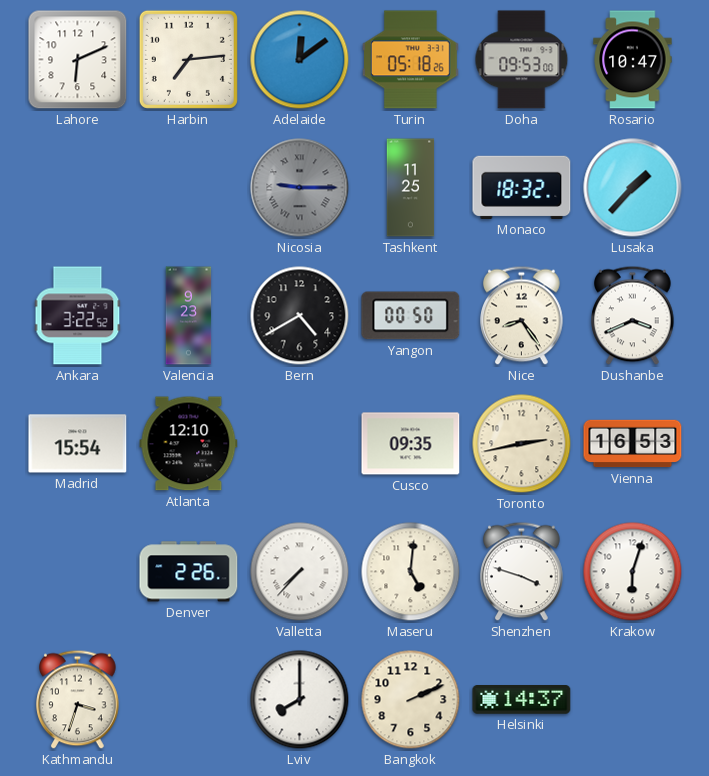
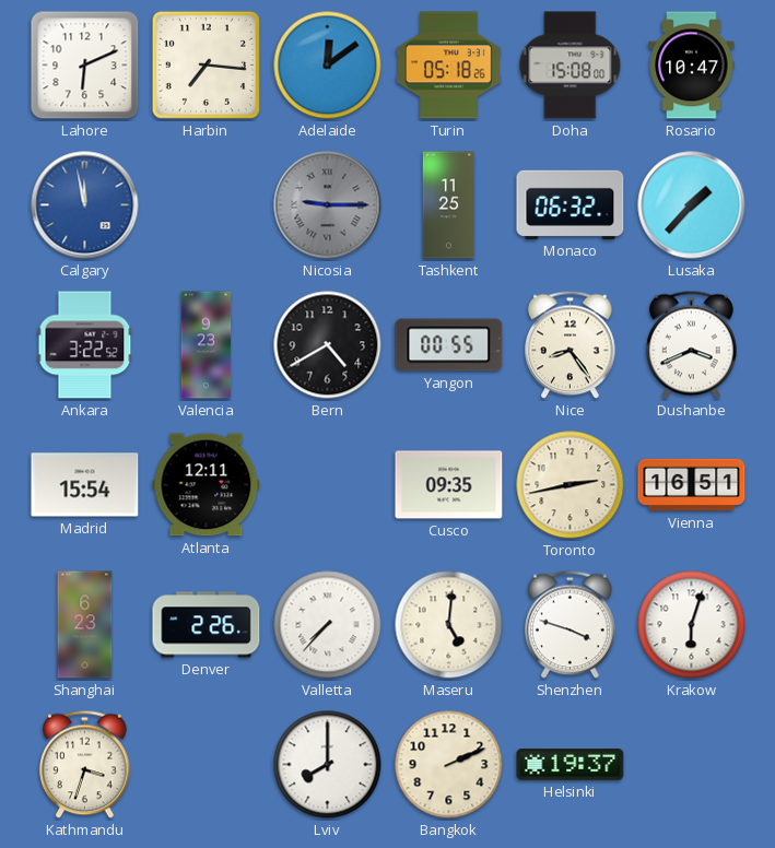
Harbin: 7:14 -> 7:16
Doha: 09:53 -> 15:08
Calgary: none -> 11:58
Monaco: 18:32 -> 06:32
Yangon: 00:50 -> 00:55
Atlanta: 12:10 -> 12:11
Vienna: 16:53 -> 16:51
Shanghai: none -> 6:23
Helsinki: 14:37 -> 19:37
